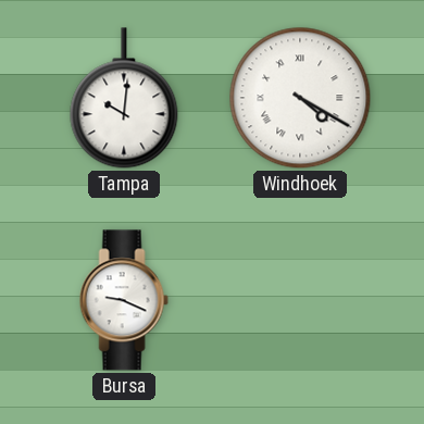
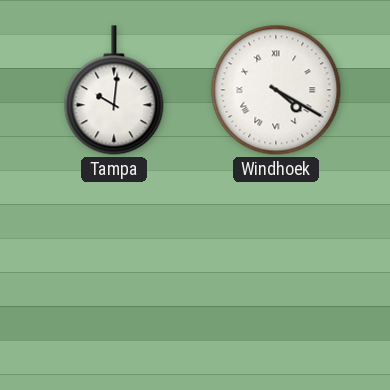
Bursa: 9:19 -> none
